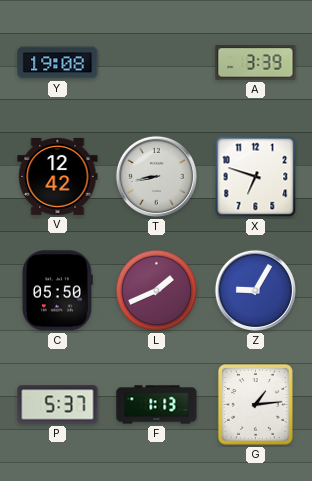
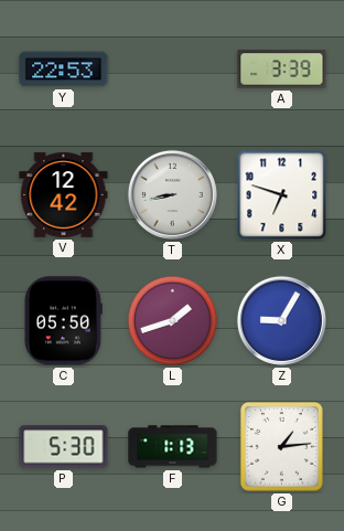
Y: 19:08 -> 22:53
L: 1:41 -> 1:42
P: 5:37 -> 5:30
